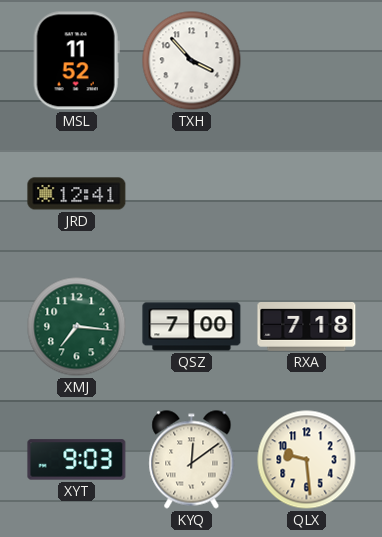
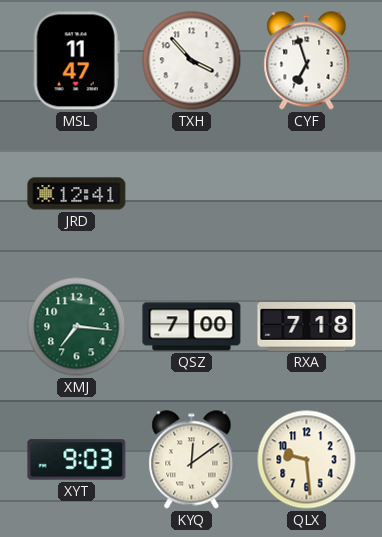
MSL: 11:52 -> 11:47
CYF: none -> 6:57
